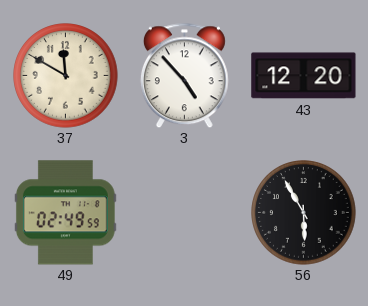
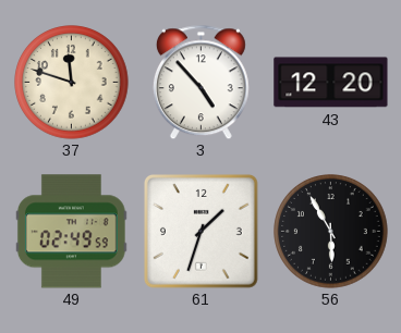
37: 11:50 -> 11:48
61: none -> 1:33
